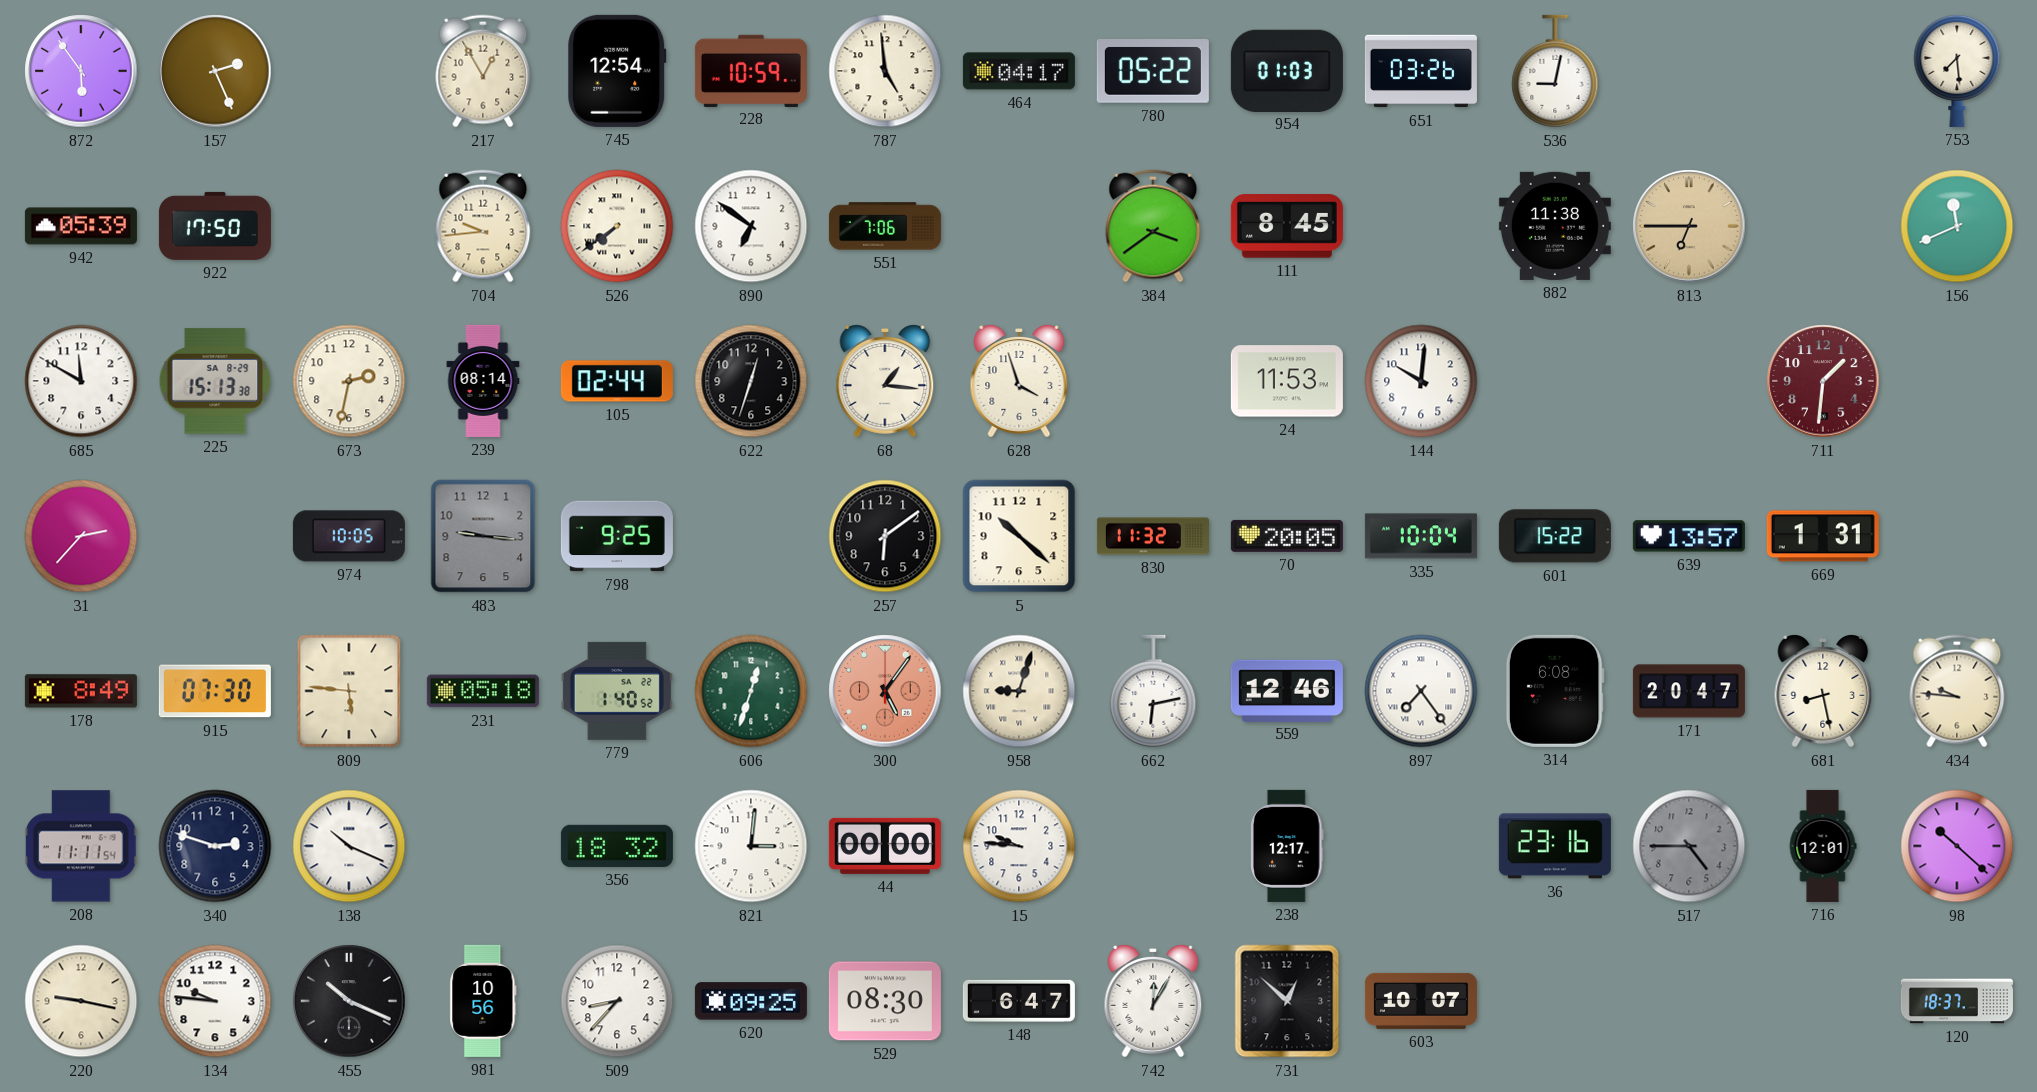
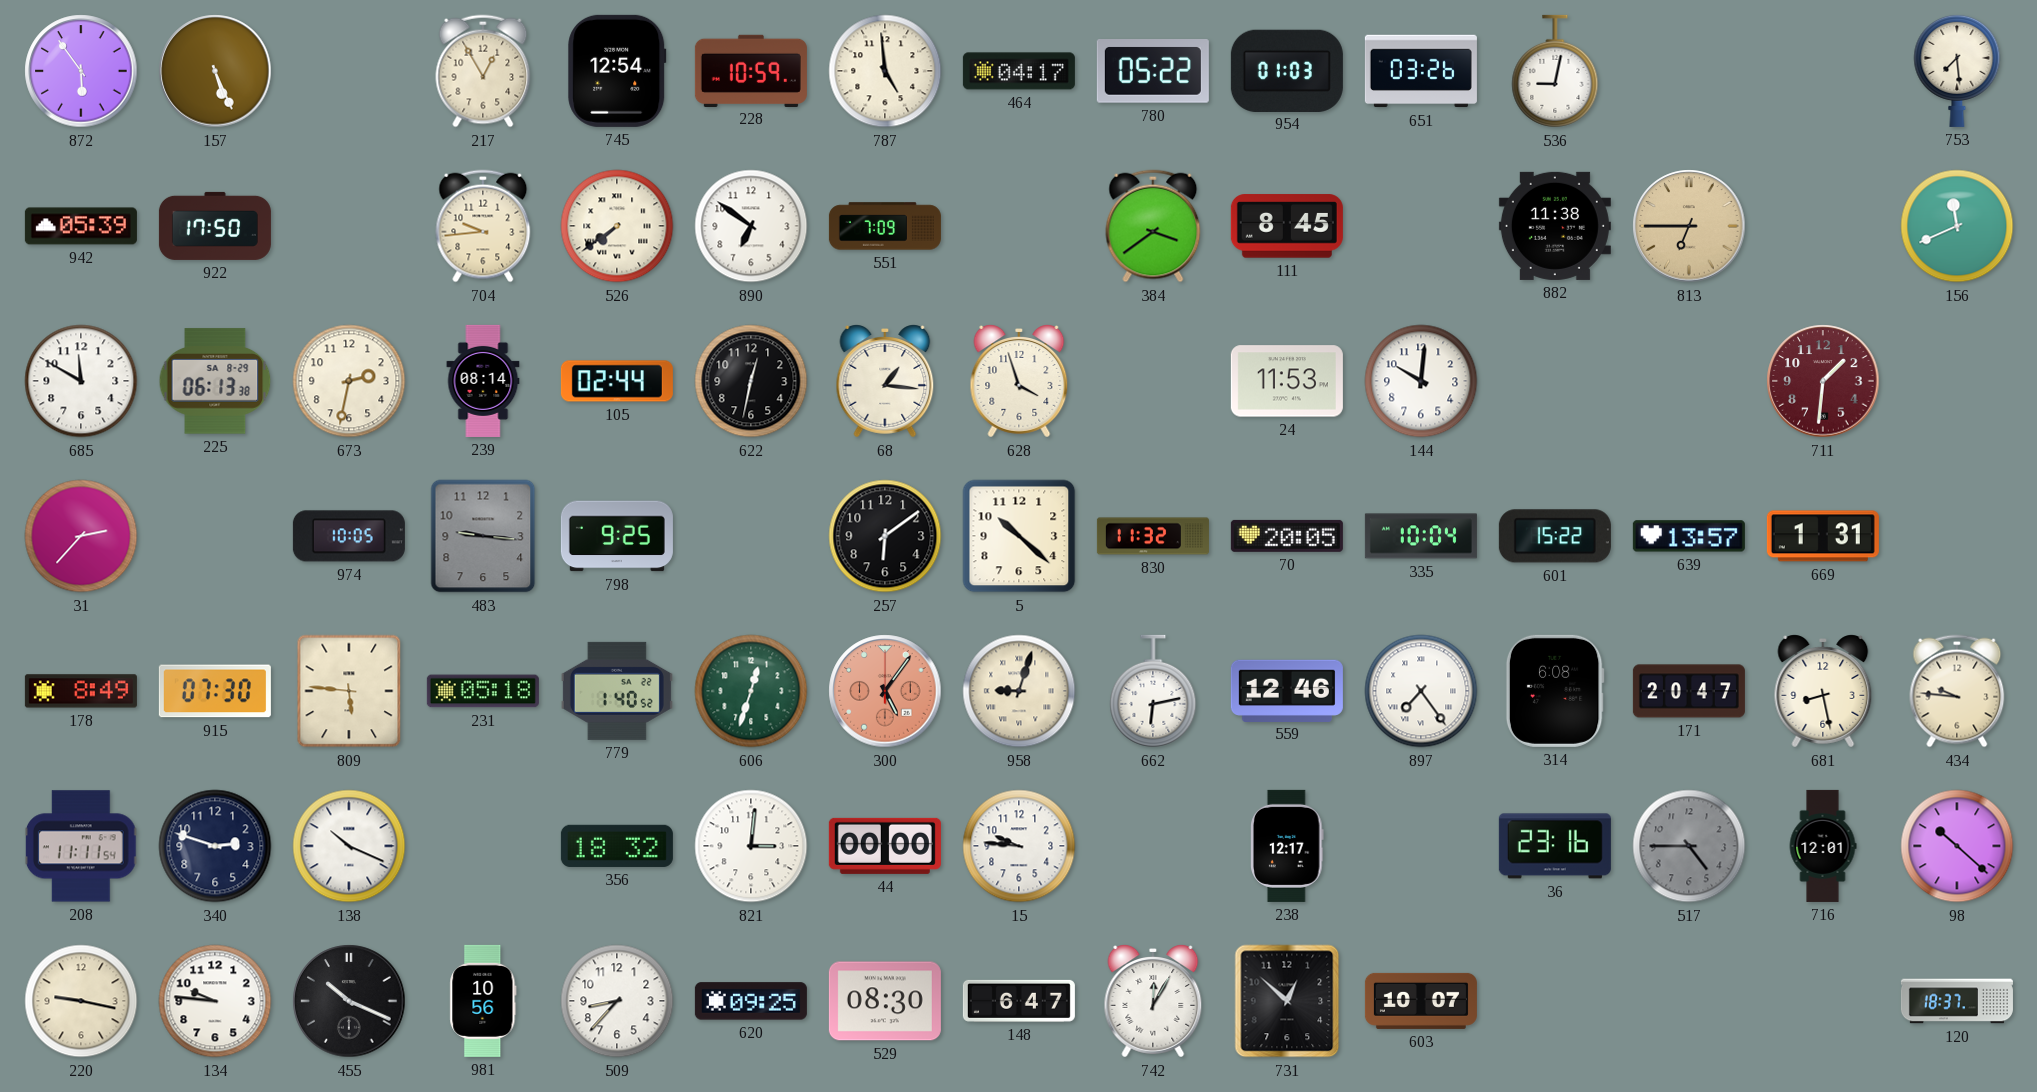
157: 2:26 -> 5:26
551: 7:06 -> 7:09
225: 15:13 -> 06:13
622: 12:33 -> 12:32
